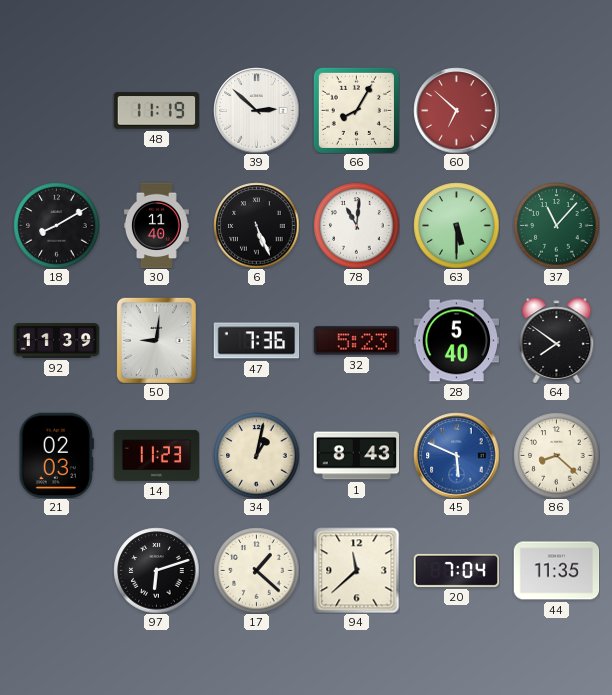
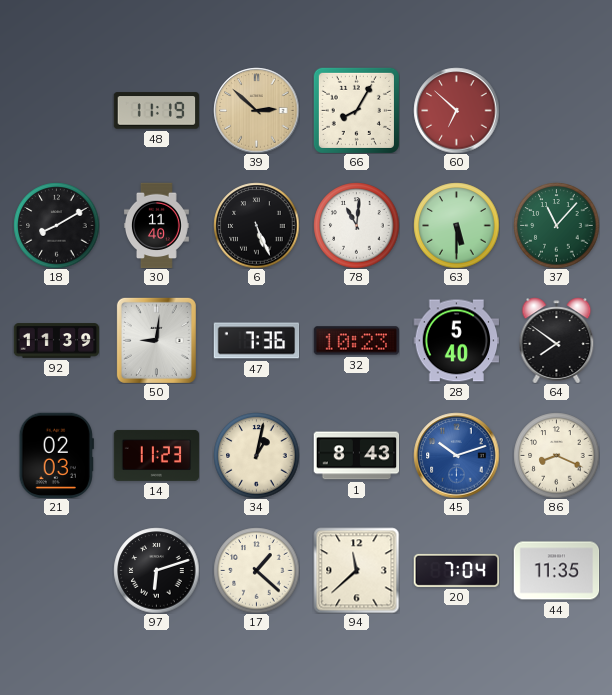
39 dial: white -> champagne
32: 5:23 -> 10:23
45: 5:49 -> 10:12
86: 8:22 -> 8:19
